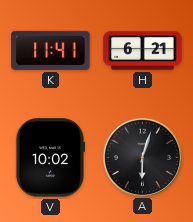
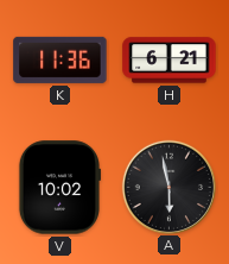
K: 11:41 -> 11:36
A: 6:03 -> 5:58
